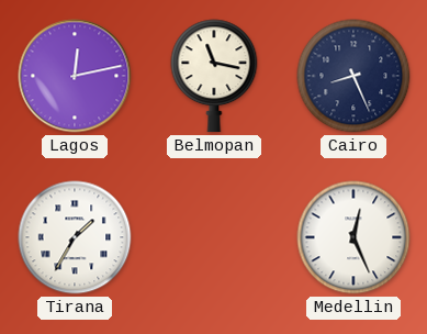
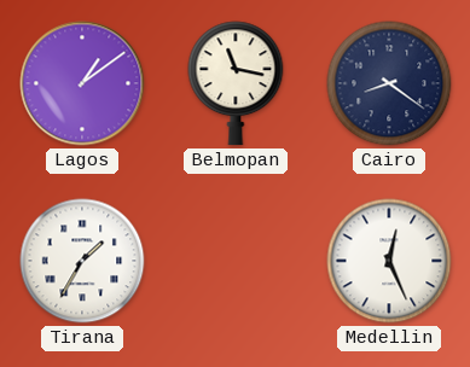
Lagos: 12:13 -> 1:09
Cairo: 8:26 -> 8:21
